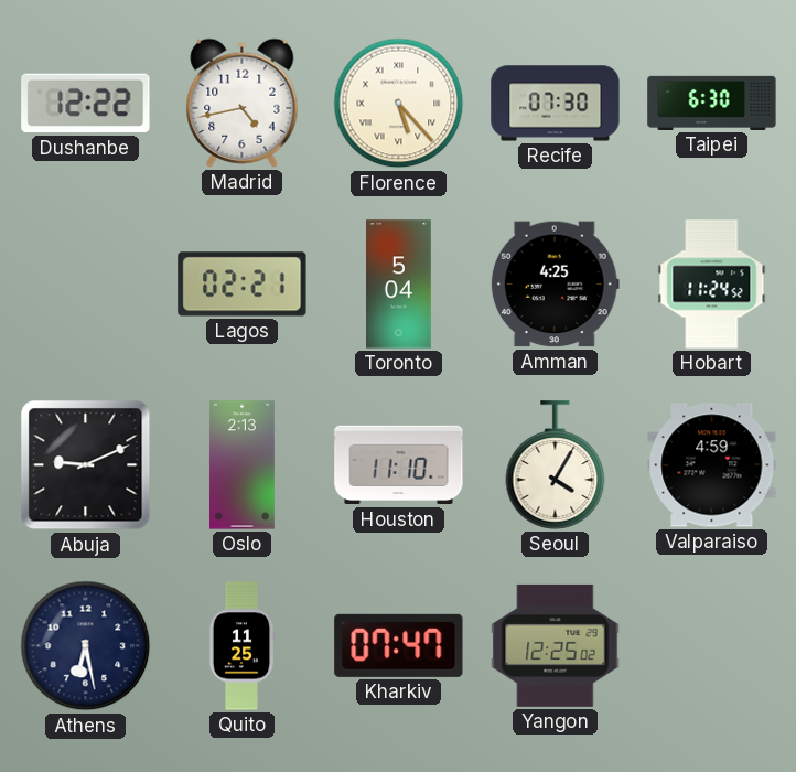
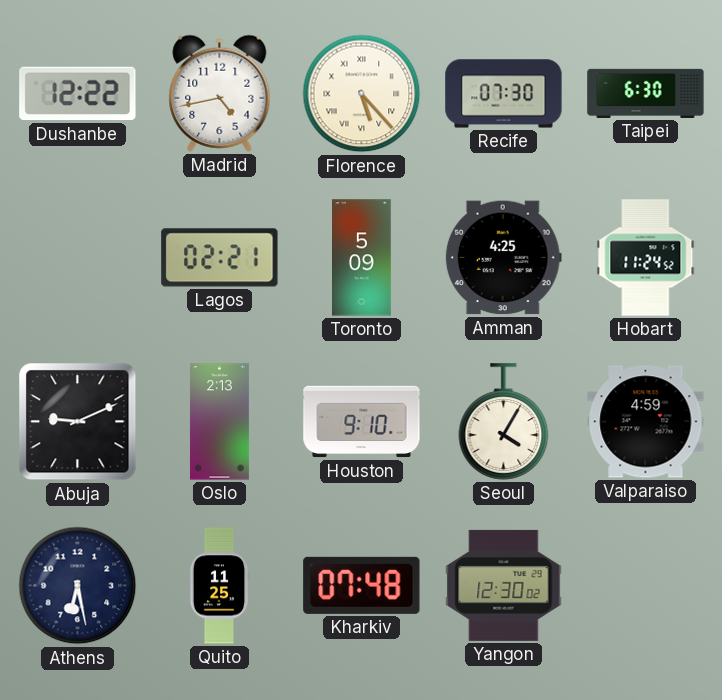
Toronto: 5:04 -> 5:09
Houston: 11:10 -> 9:10
Kharkiv: 07:47 -> 07:48
Yangon: 12:25 -> 12:30
